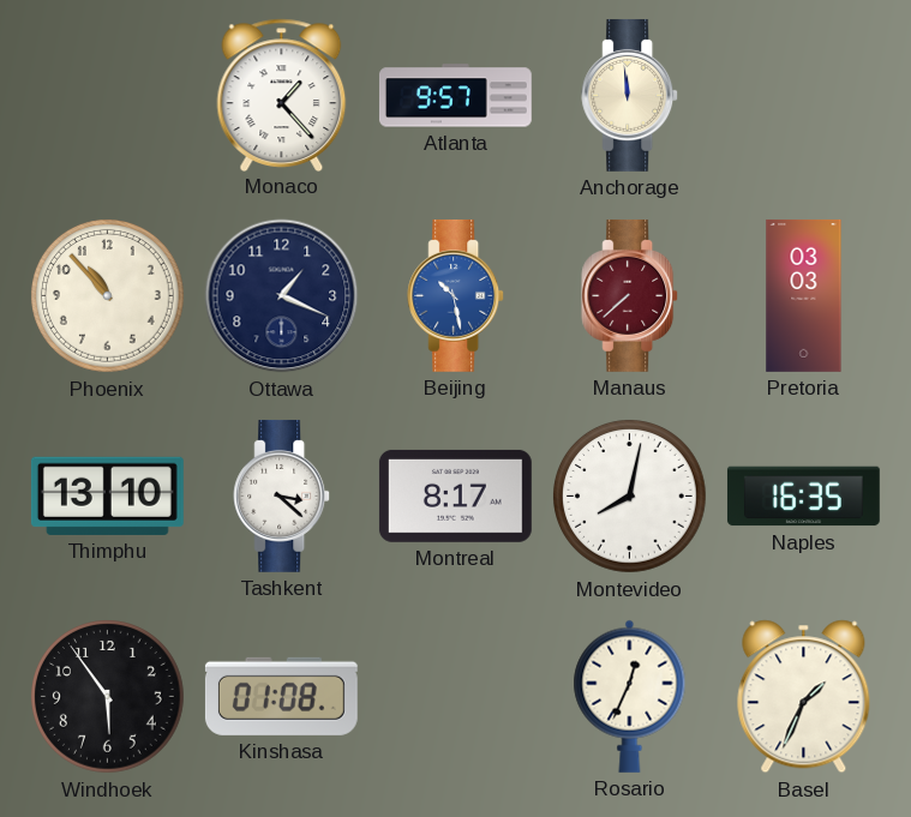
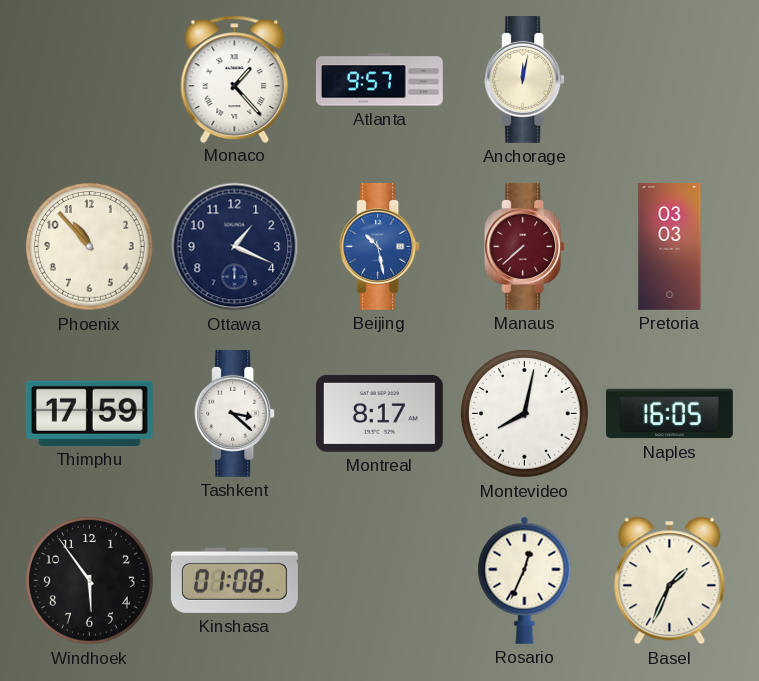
Anchorage: 11:59 -> 12:02
Thimphu: 13:10 -> 17:59
Naples: 16:35 -> 16:05
